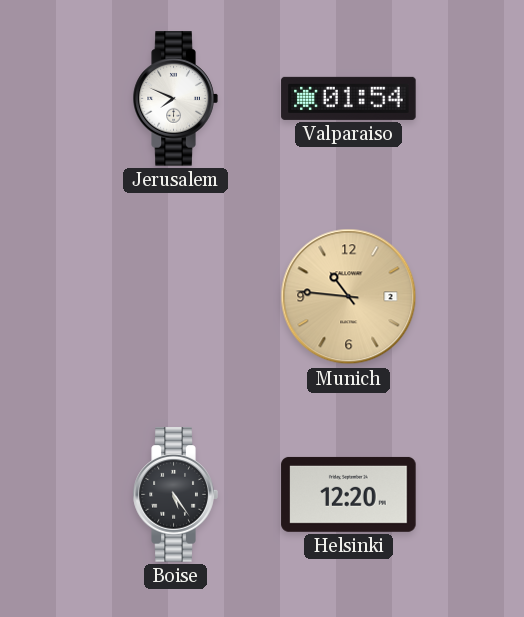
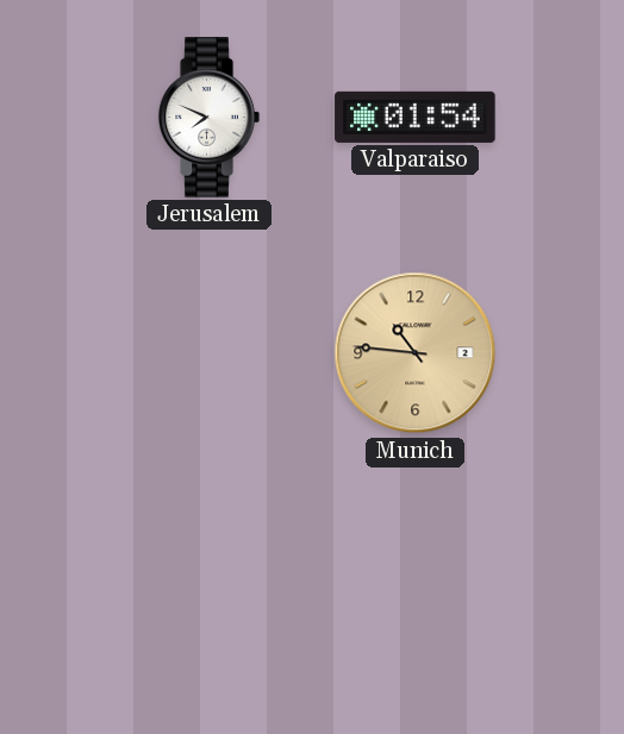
Boise: 5:24 -> none
Helsinki: 12:20 -> none
